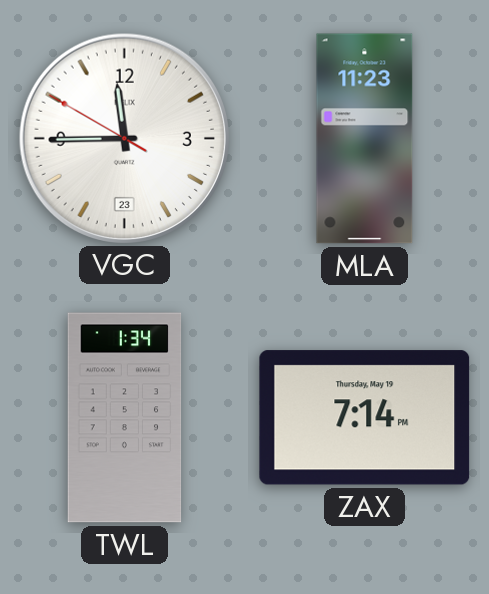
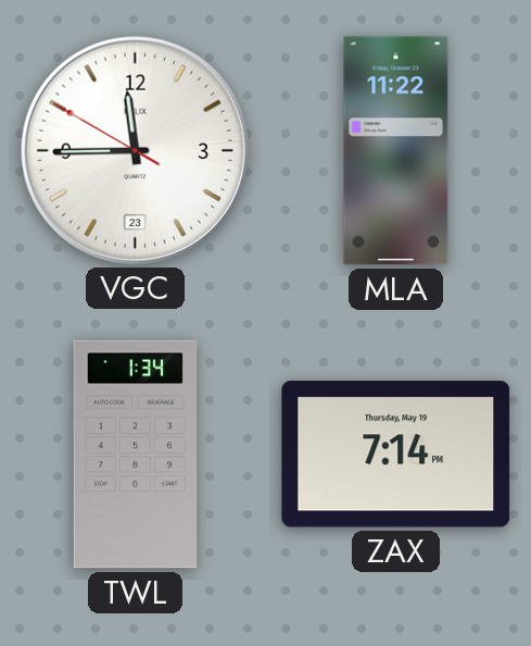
MLA: 11:23 -> 11:22
